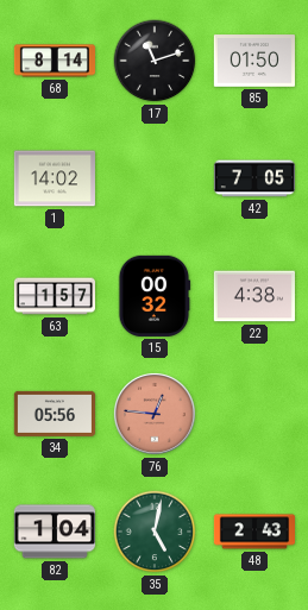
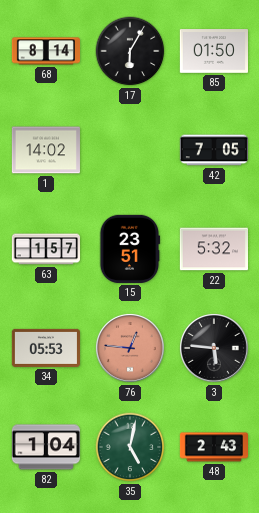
17: 11:12 -> 6:05
15: 00:32 -> 23:51
22: 4:38 -> 5:32
34: 05:56 -> 05:53
3: none -> 5:46
